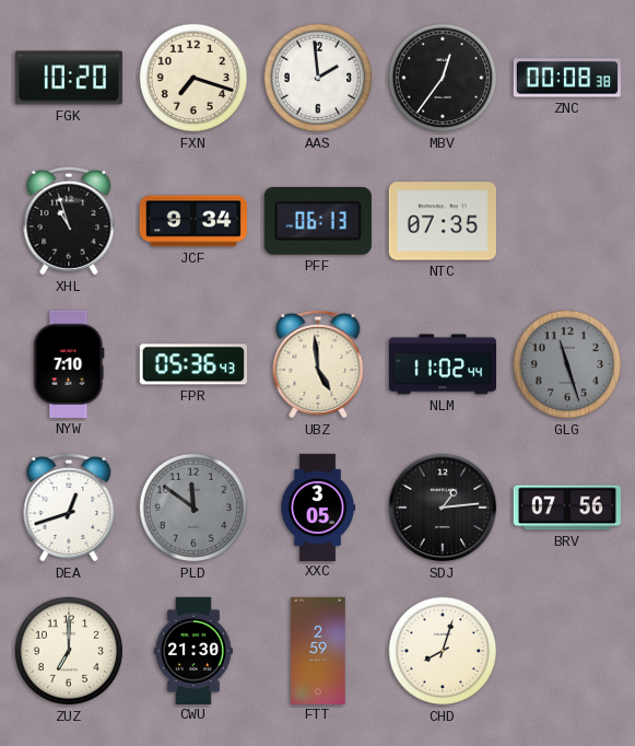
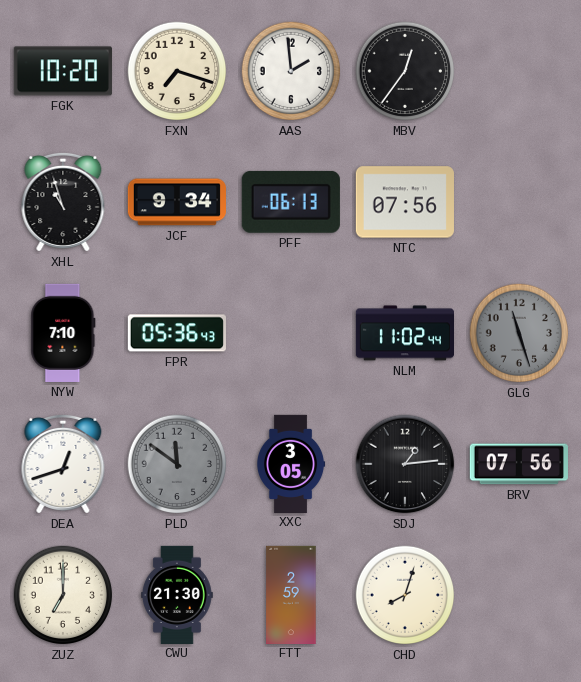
ZNC: 00:08 -> none
NTC: 07:35 -> 07:56
UBZ: 4:59 -> none
